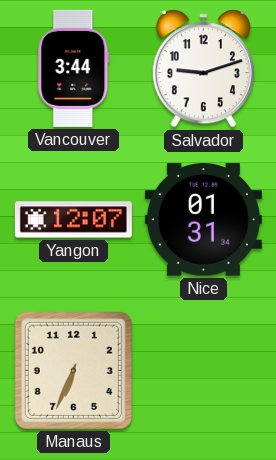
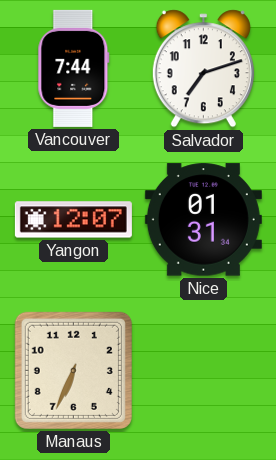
Vancouver: 3:44 -> 7:44
Salvador: 9:12 -> 7:12
